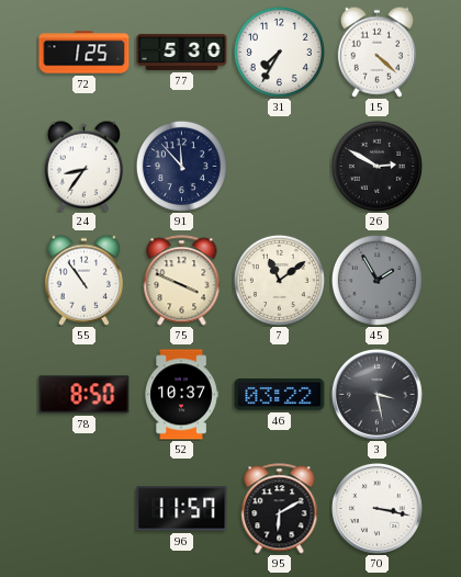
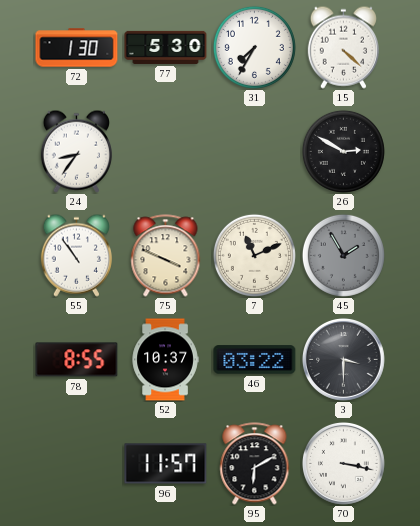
72: 1:25 -> 1:30
91: 11:53 -> none
7: 11:09 -> 11:11
78: 8:50 -> 8:55
3: 3:28 -> 3:30
